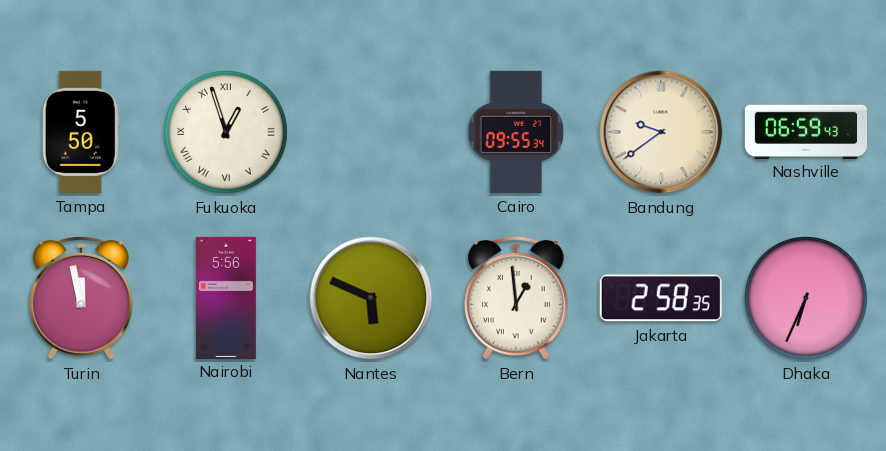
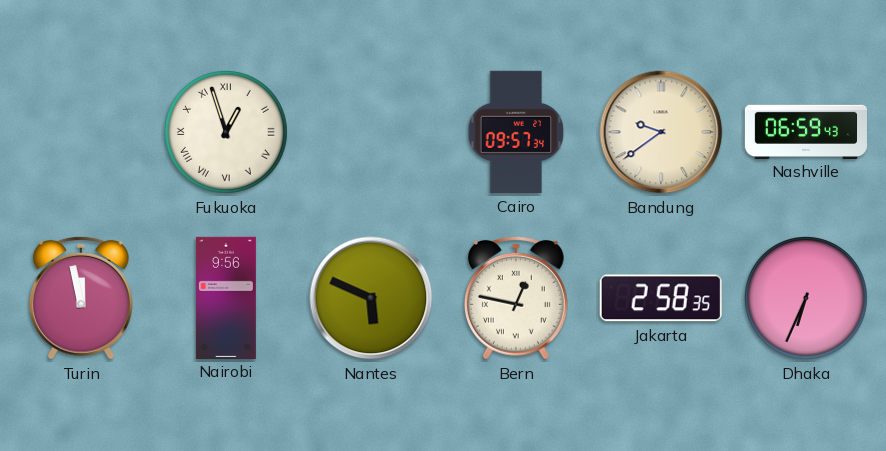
Tampa: 5:50 -> none
Cairo: 09:55 -> 09:57
Nairobi: 5:56 -> 9:56
Bern: 12:59 -> 12:47
